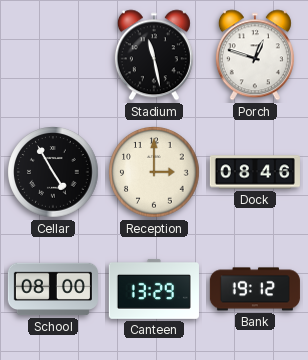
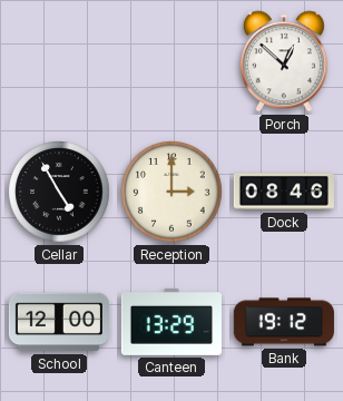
Stadium: 11:28 -> none
Porch: 12:48 -> 12:52
School: 08:00 -> 12:00
